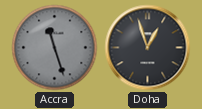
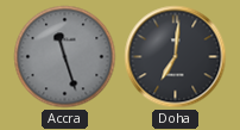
Doha: 12:57 -> 7:01
